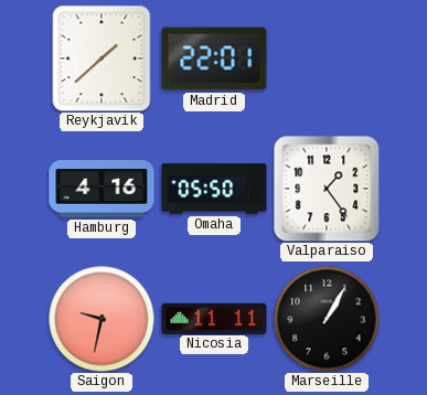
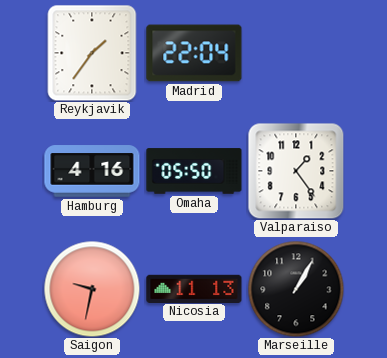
Reykjavik: 1:38 -> 1:36
Madrid: 22:01 -> 22:04
Nicosia: 11:11 -> 11:13
